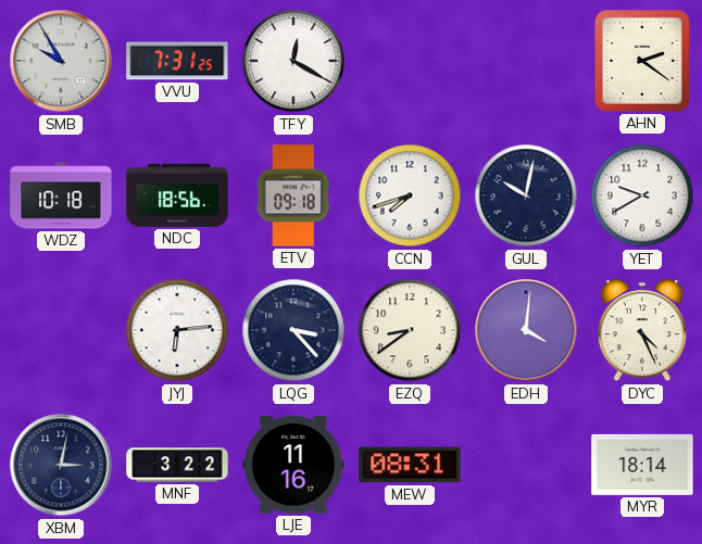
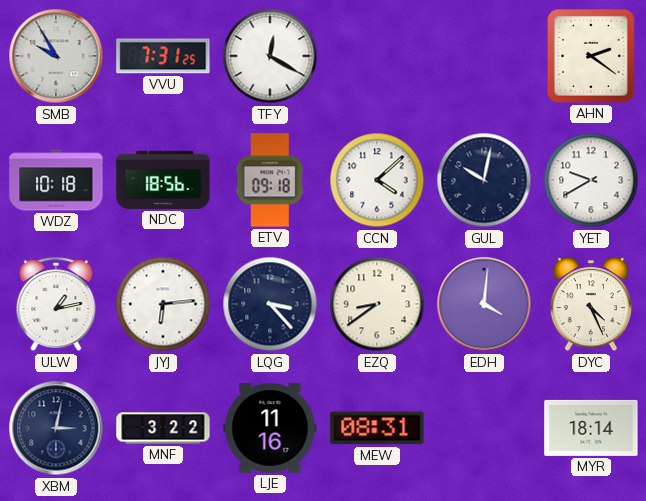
CCN: 7:42 -> 4:08
ULW: none -> 1:13
